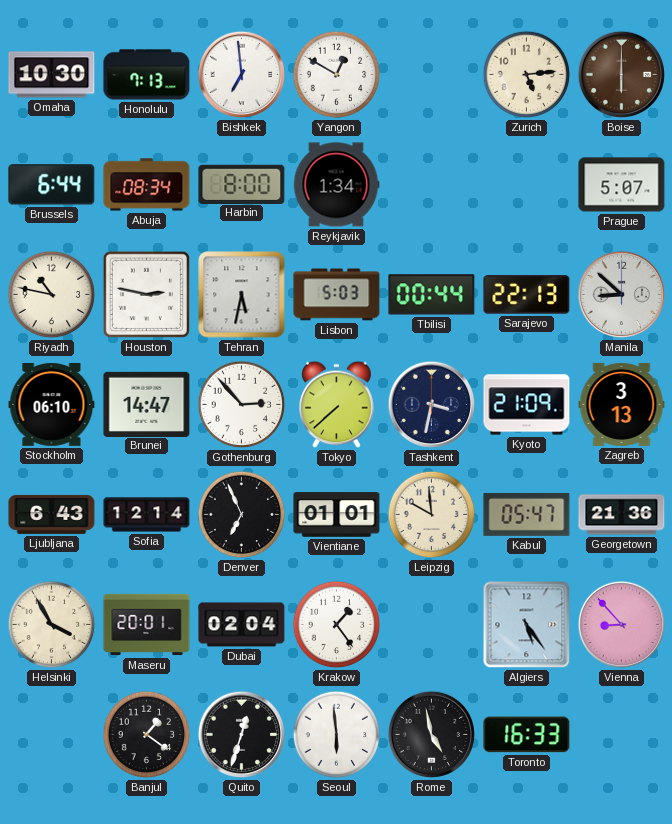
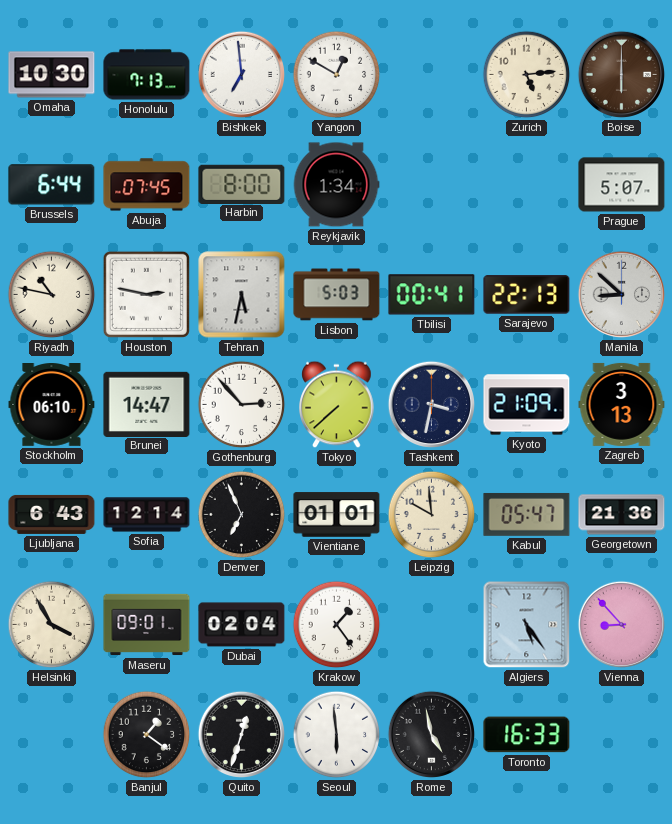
Abuja: 08:34 -> 07:45
Tbilisi: 00:44 -> 00:41
Maseru: 20:01 -> 09:01
